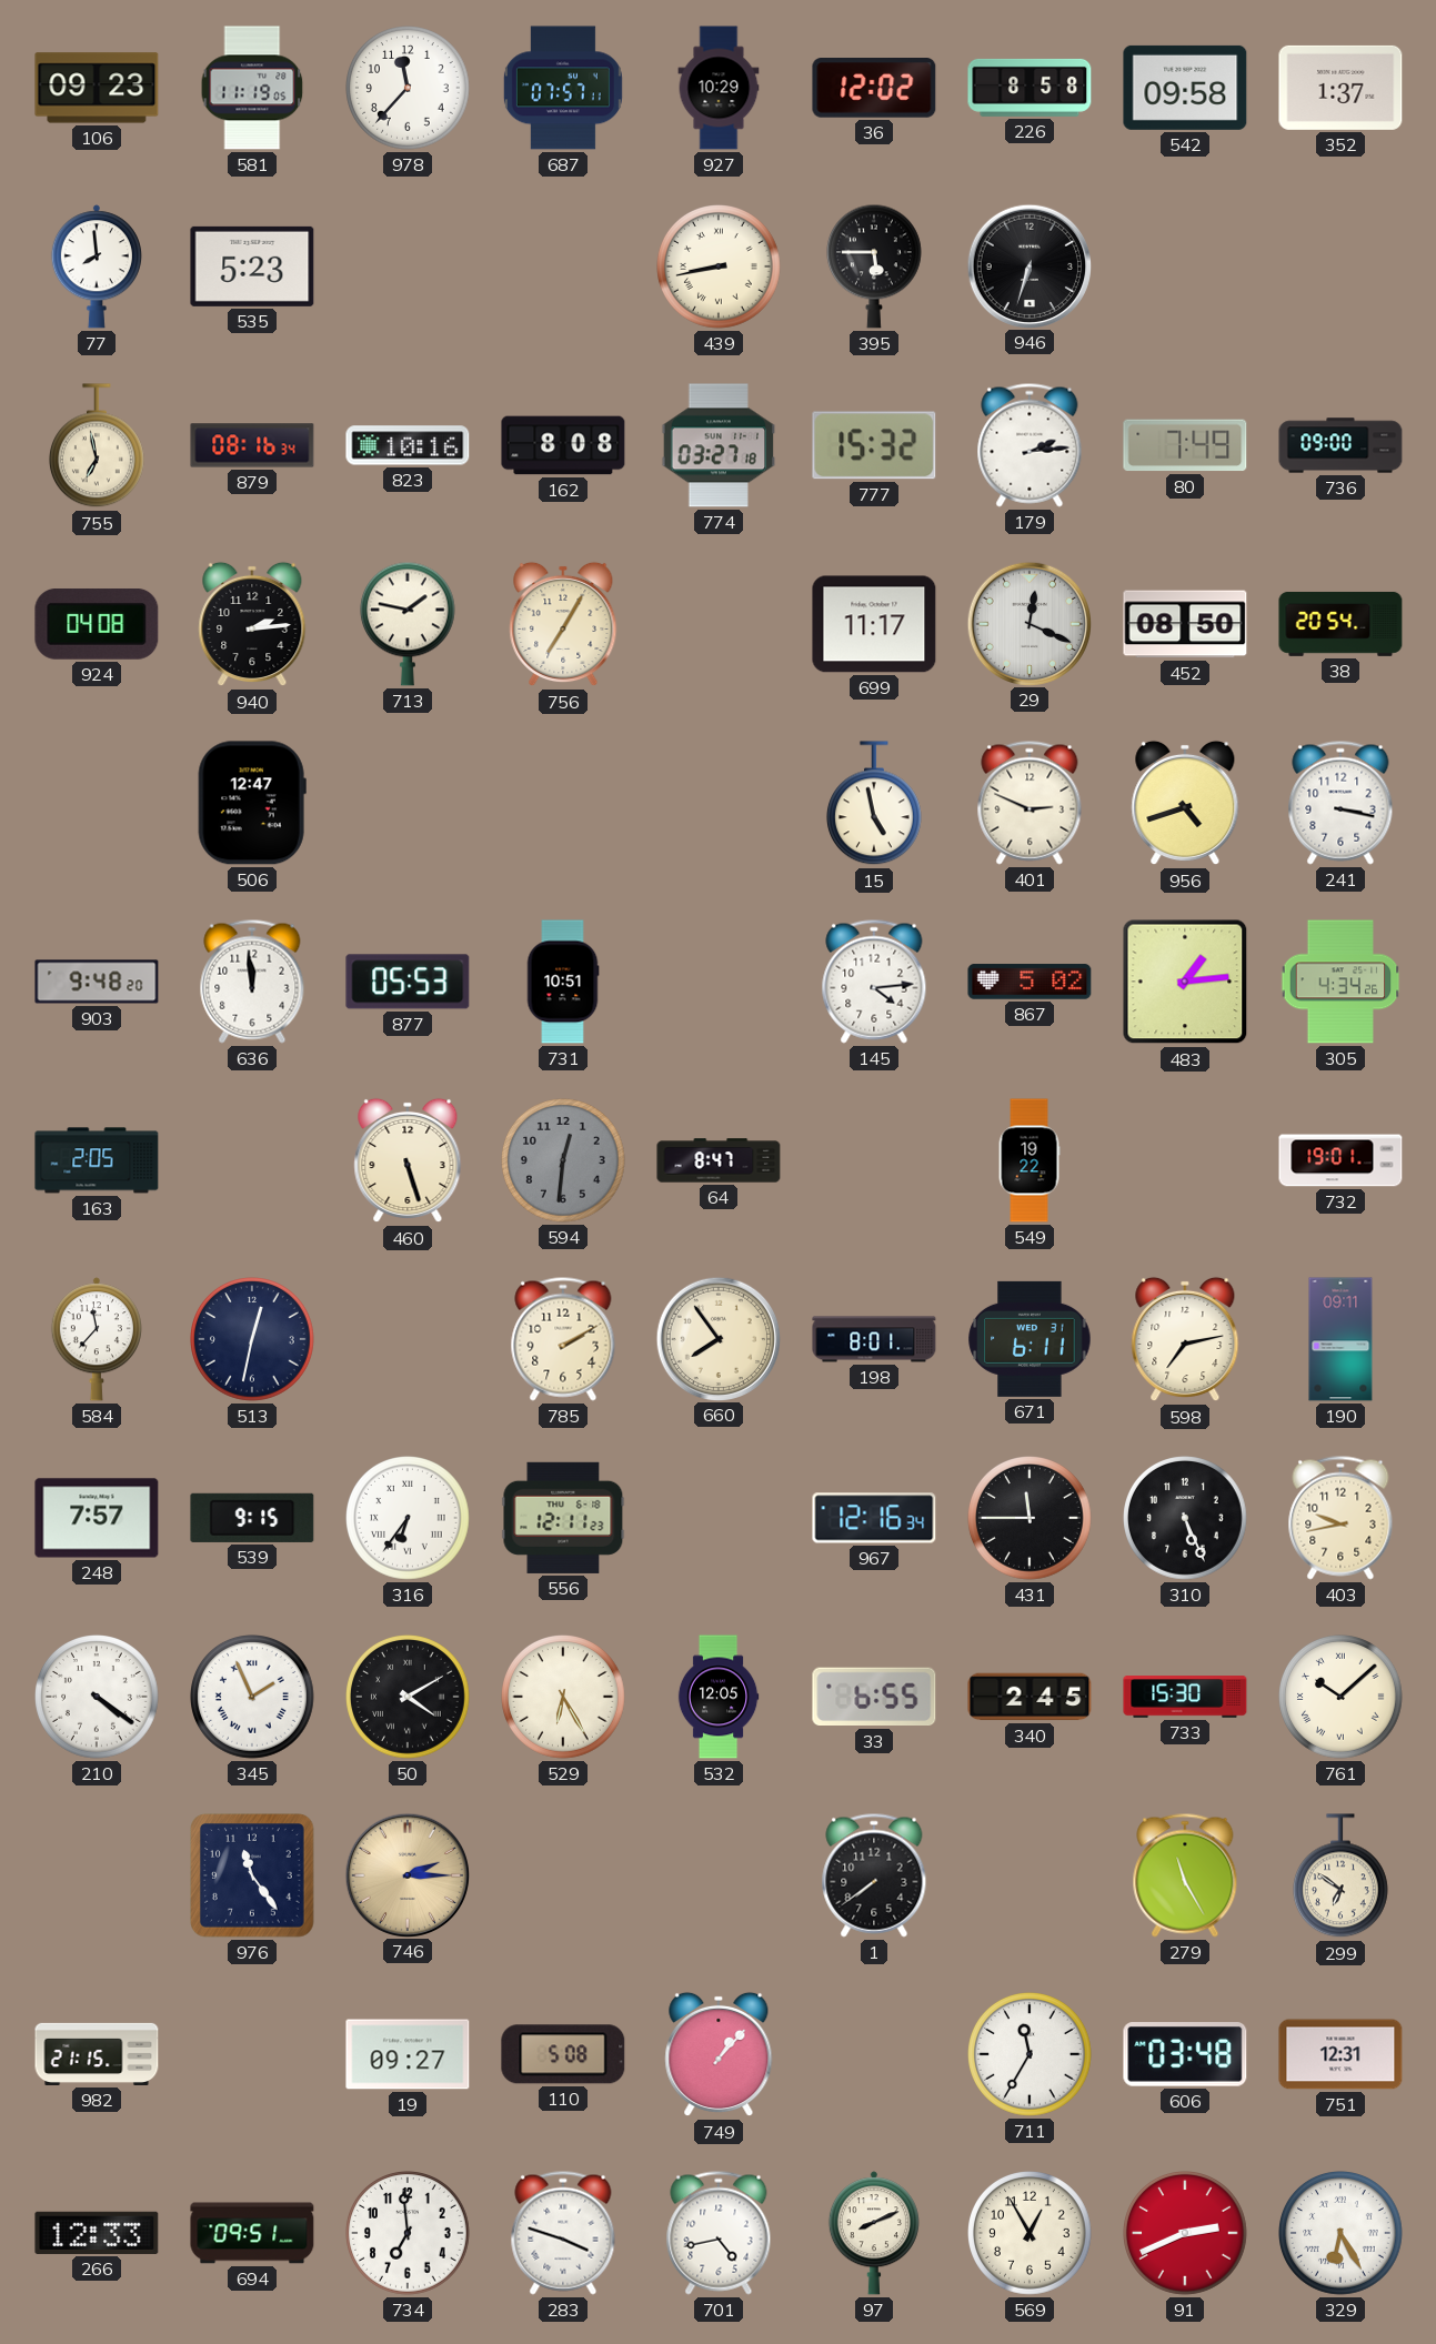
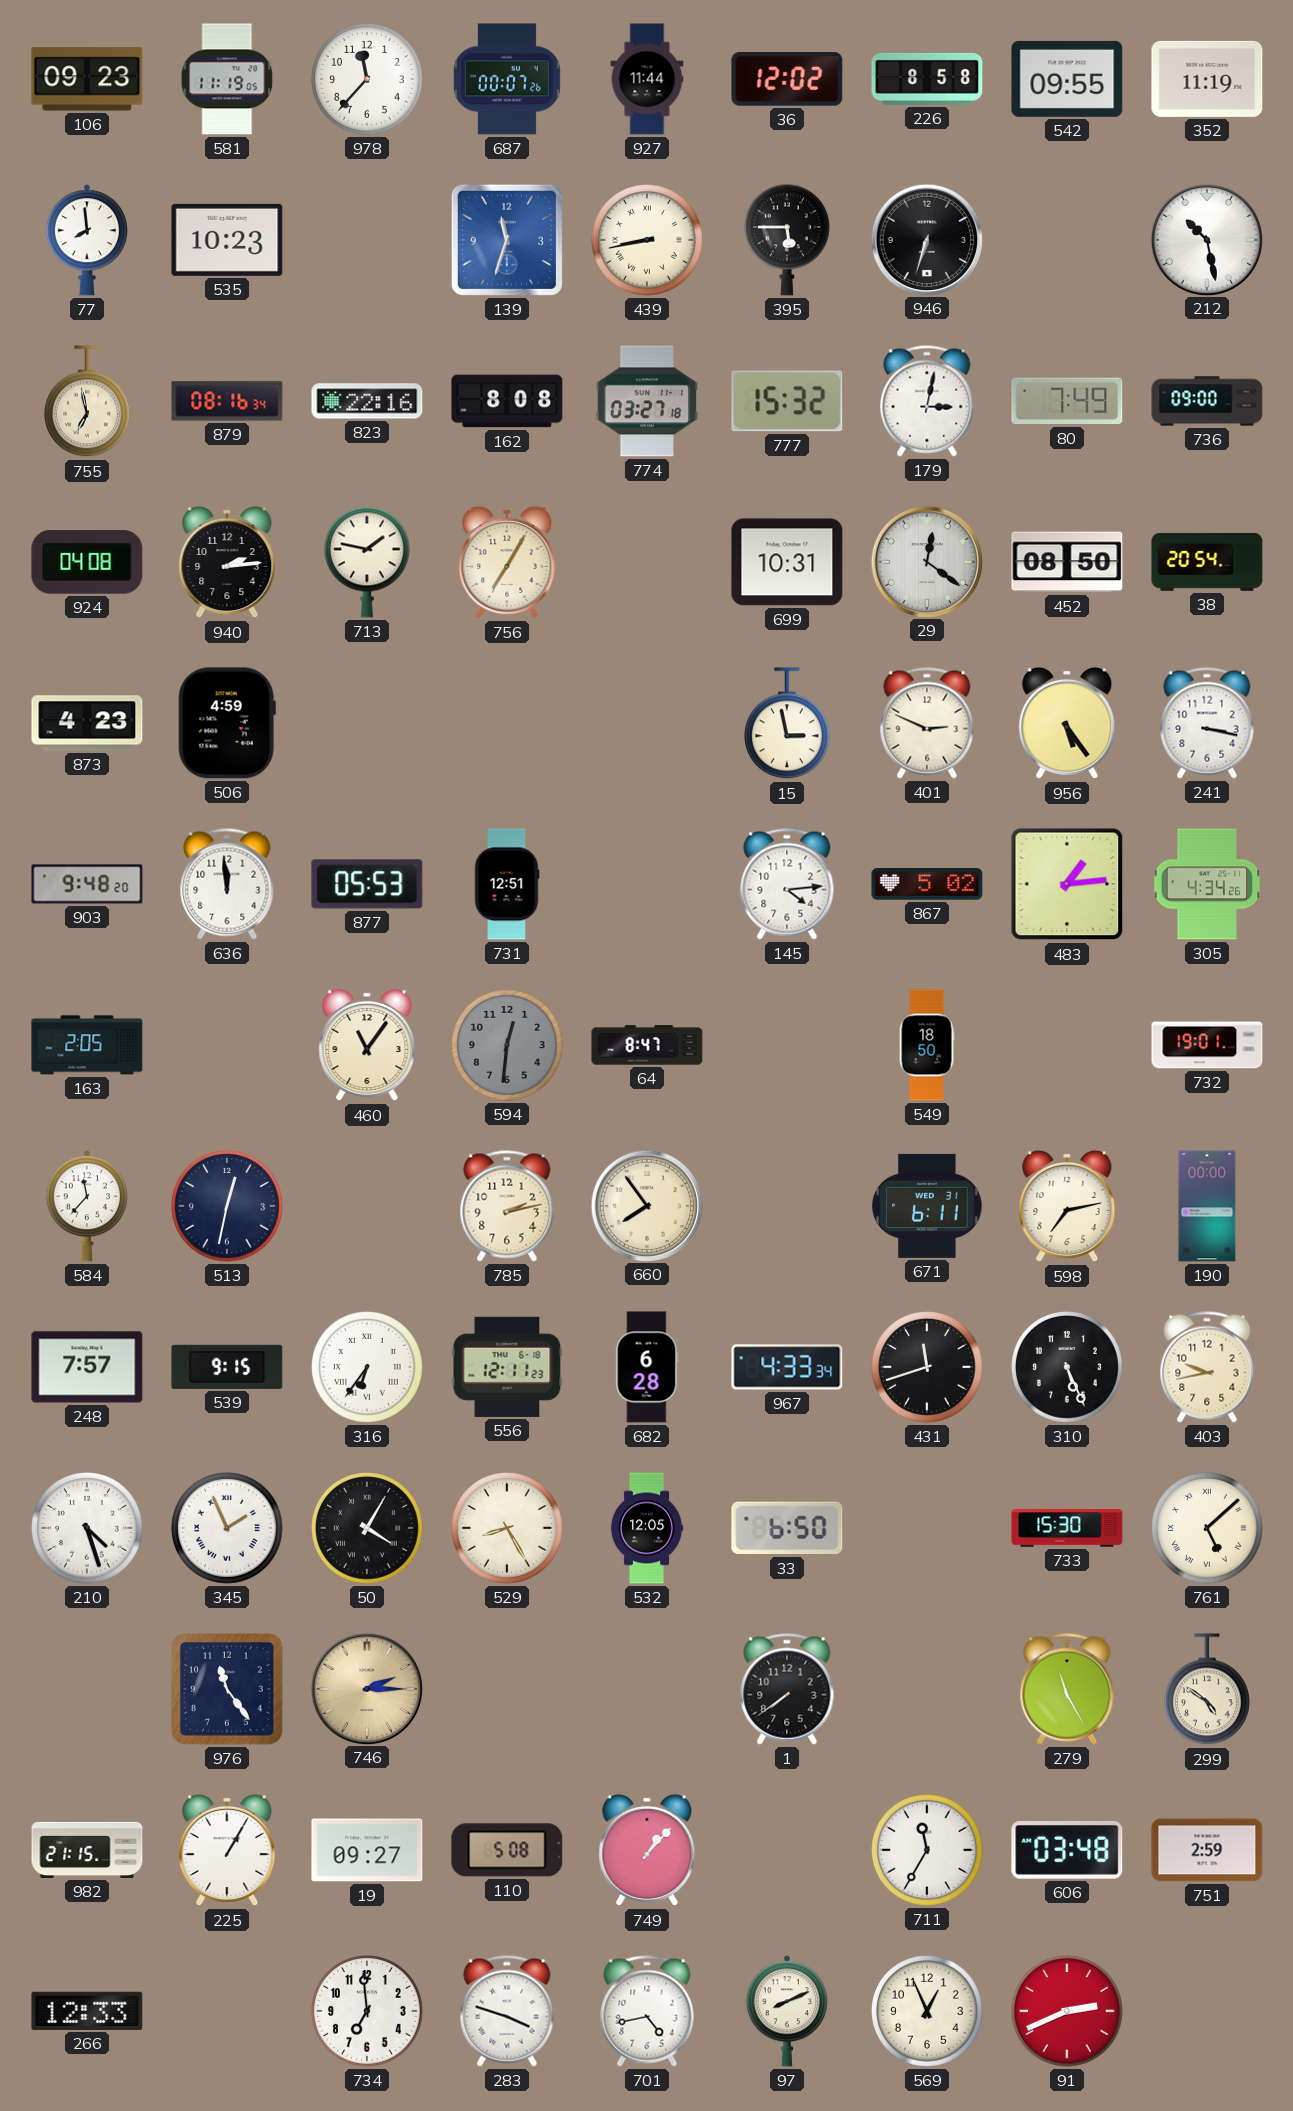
687: 07:57 -> 00:07
927: 10:29 -> 11:44
542: 09:58 -> 09:55
352: 1:37 -> 11:19
535: 5:23 -> 10:23
139: none -> 11:33
212: none -> 10:28
823: 10:16 -> 22:16
179: 2:14 -> 3:02
699: 11:17 -> 10:31
29: 12:19 -> 12:21
873: none -> 4:23
506: 12:47 -> 4:59
15: 4:58 -> 2:58
956: 4:42 -> 5:24
731: 10:51 -> 12:51
460: 5:27 -> 11:06
549: 19:22 -> 18:50
785: 2:10 -> 2:13
198: 8:01 -> none
190: 09:11 -> 00:00
682: none -> 6:28
967: 12:16 -> 4:33
431: 11:45 -> 11:42
210: 4:21 -> 4:27
50: 4:10 -> 4:05
529: 6:25 -> 8:25
33: 6:55 -> 6:50
340: 2:45 -> none
761: 10:08 -> 5:08
299: 6:51 -> 4:51
225: none -> 1:05
751: 12:31 -> 2:59
694: 09:51 -> none
569: 12:55 -> 12:56
329: 6:25 -> none
